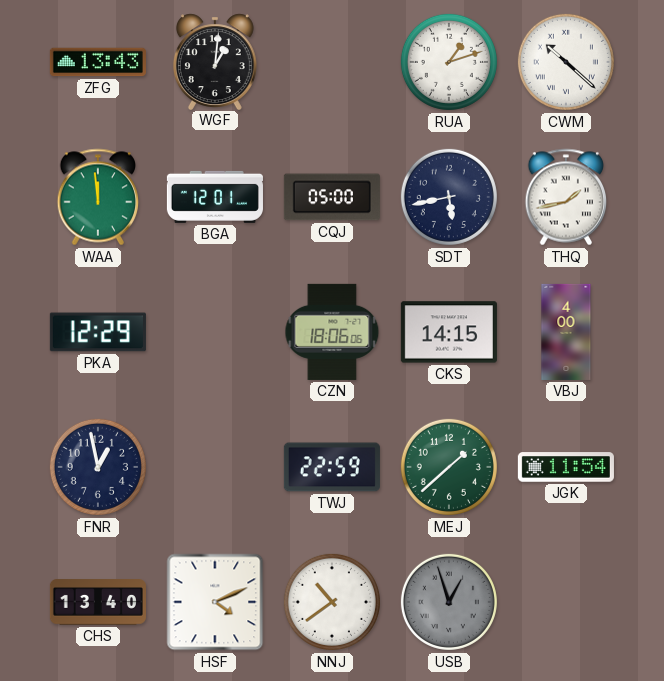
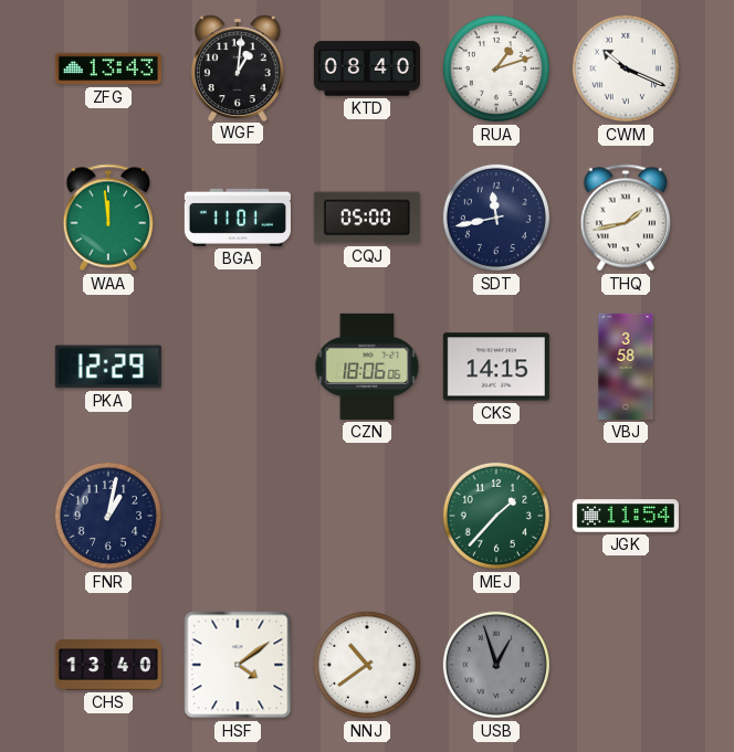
KTD: none -> 08:40
CWM: 10:22 -> 10:19
BGA: 12:01 -> 11:01
SDT: 5:43 -> 11:43
VBJ: 4:00 -> 3:58
FNR: 12:58 -> 1:02
TWJ: 22:59 -> none
MEJ: 1:38 -> 1:37
HSF: 4:11 -> 4:09
